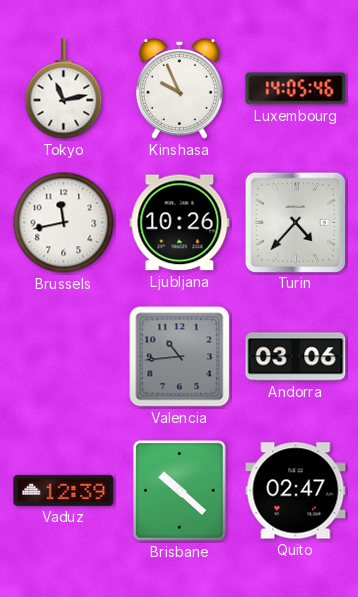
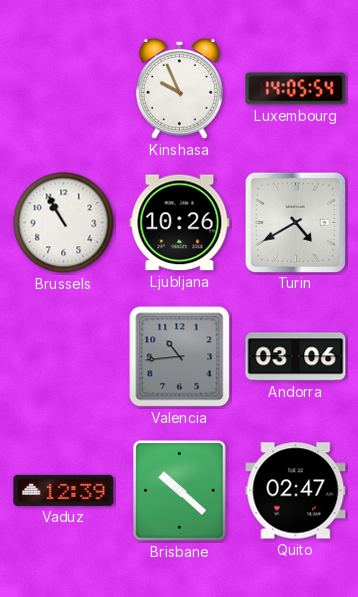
Tokyo: 11:13 -> none
Luxembourg: 14:05:46 -> 14:05:54
Brussels: 11:43 -> 10:55
Turin: 4:37 -> 4:40
